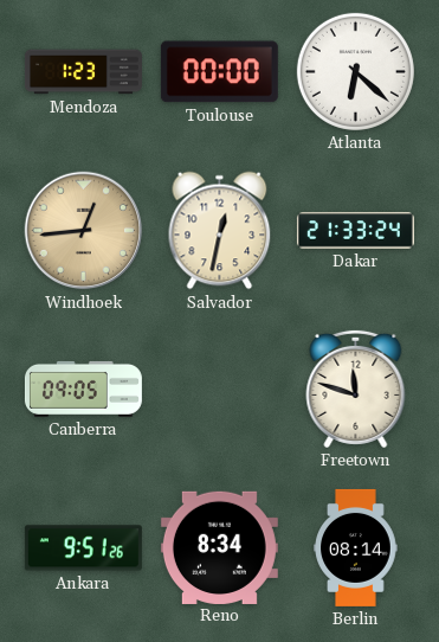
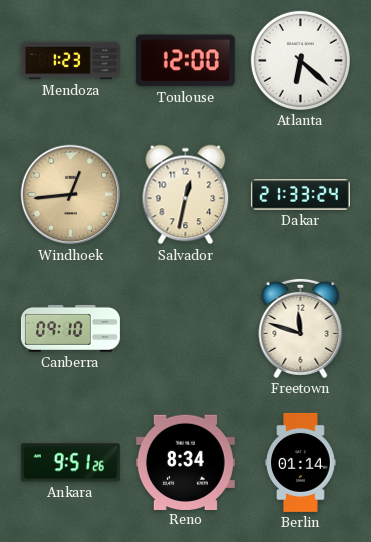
Toulouse: 00:00 -> 12:00
Canberra: 09:05 -> 09:10
Berlin: 08:14 -> 01:14
